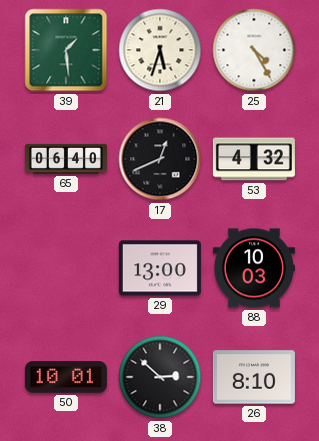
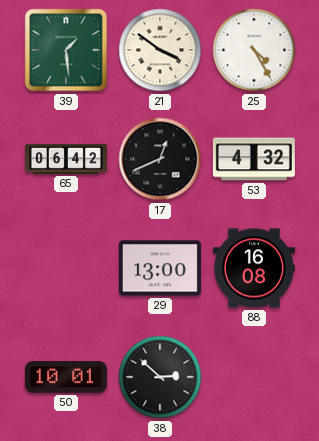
21: 5:33 -> 3:51
65: 06:40 -> 06:42
88: 10:03 -> 16:08
26: 8:10 -> none
